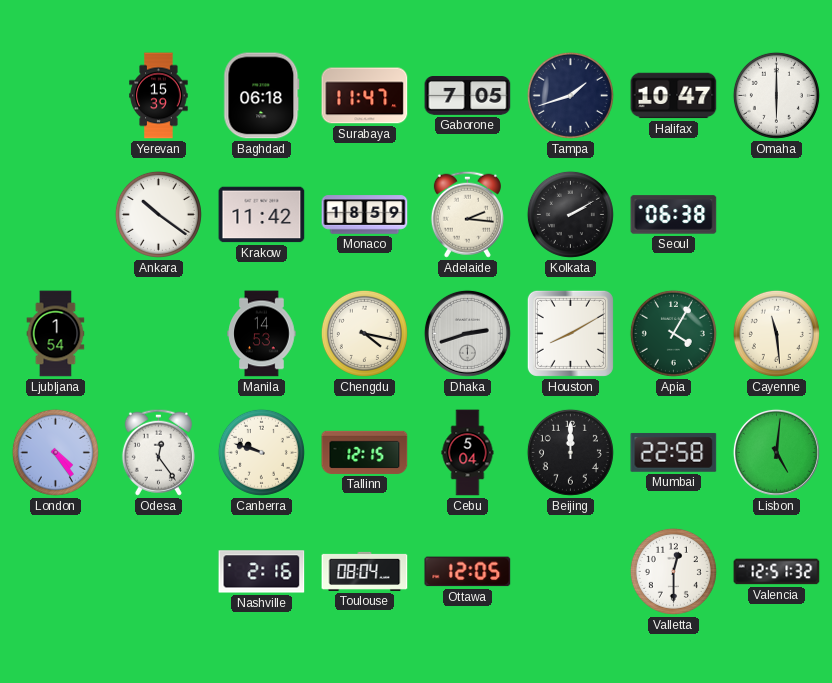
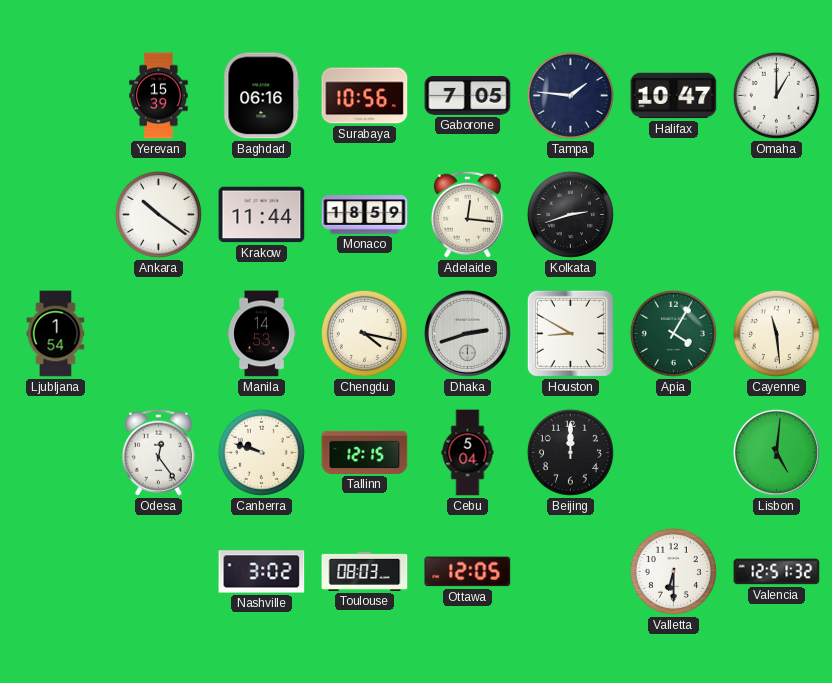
Baghdad: 06:18 -> 06:16
Surabaya: 11:47 -> 10:56
Tampa: 1:42 -> 1:46
Omaha: 6:00 -> 1:00
Krakow: 11:42 -> 11:44
Adelaide: 2:16 -> 12:16
Kolkata: 2:10 -> 2:42
Seoul: 06:38 -> none
Houston: 8:10 -> 8:50
London: 4:24 -> none
Mumbai: 22:58 -> none
Nashville: 2:16 -> 3:02
Toulouse: 08:04 -> 08:03
Valletta: 12:30 -> 6:30
